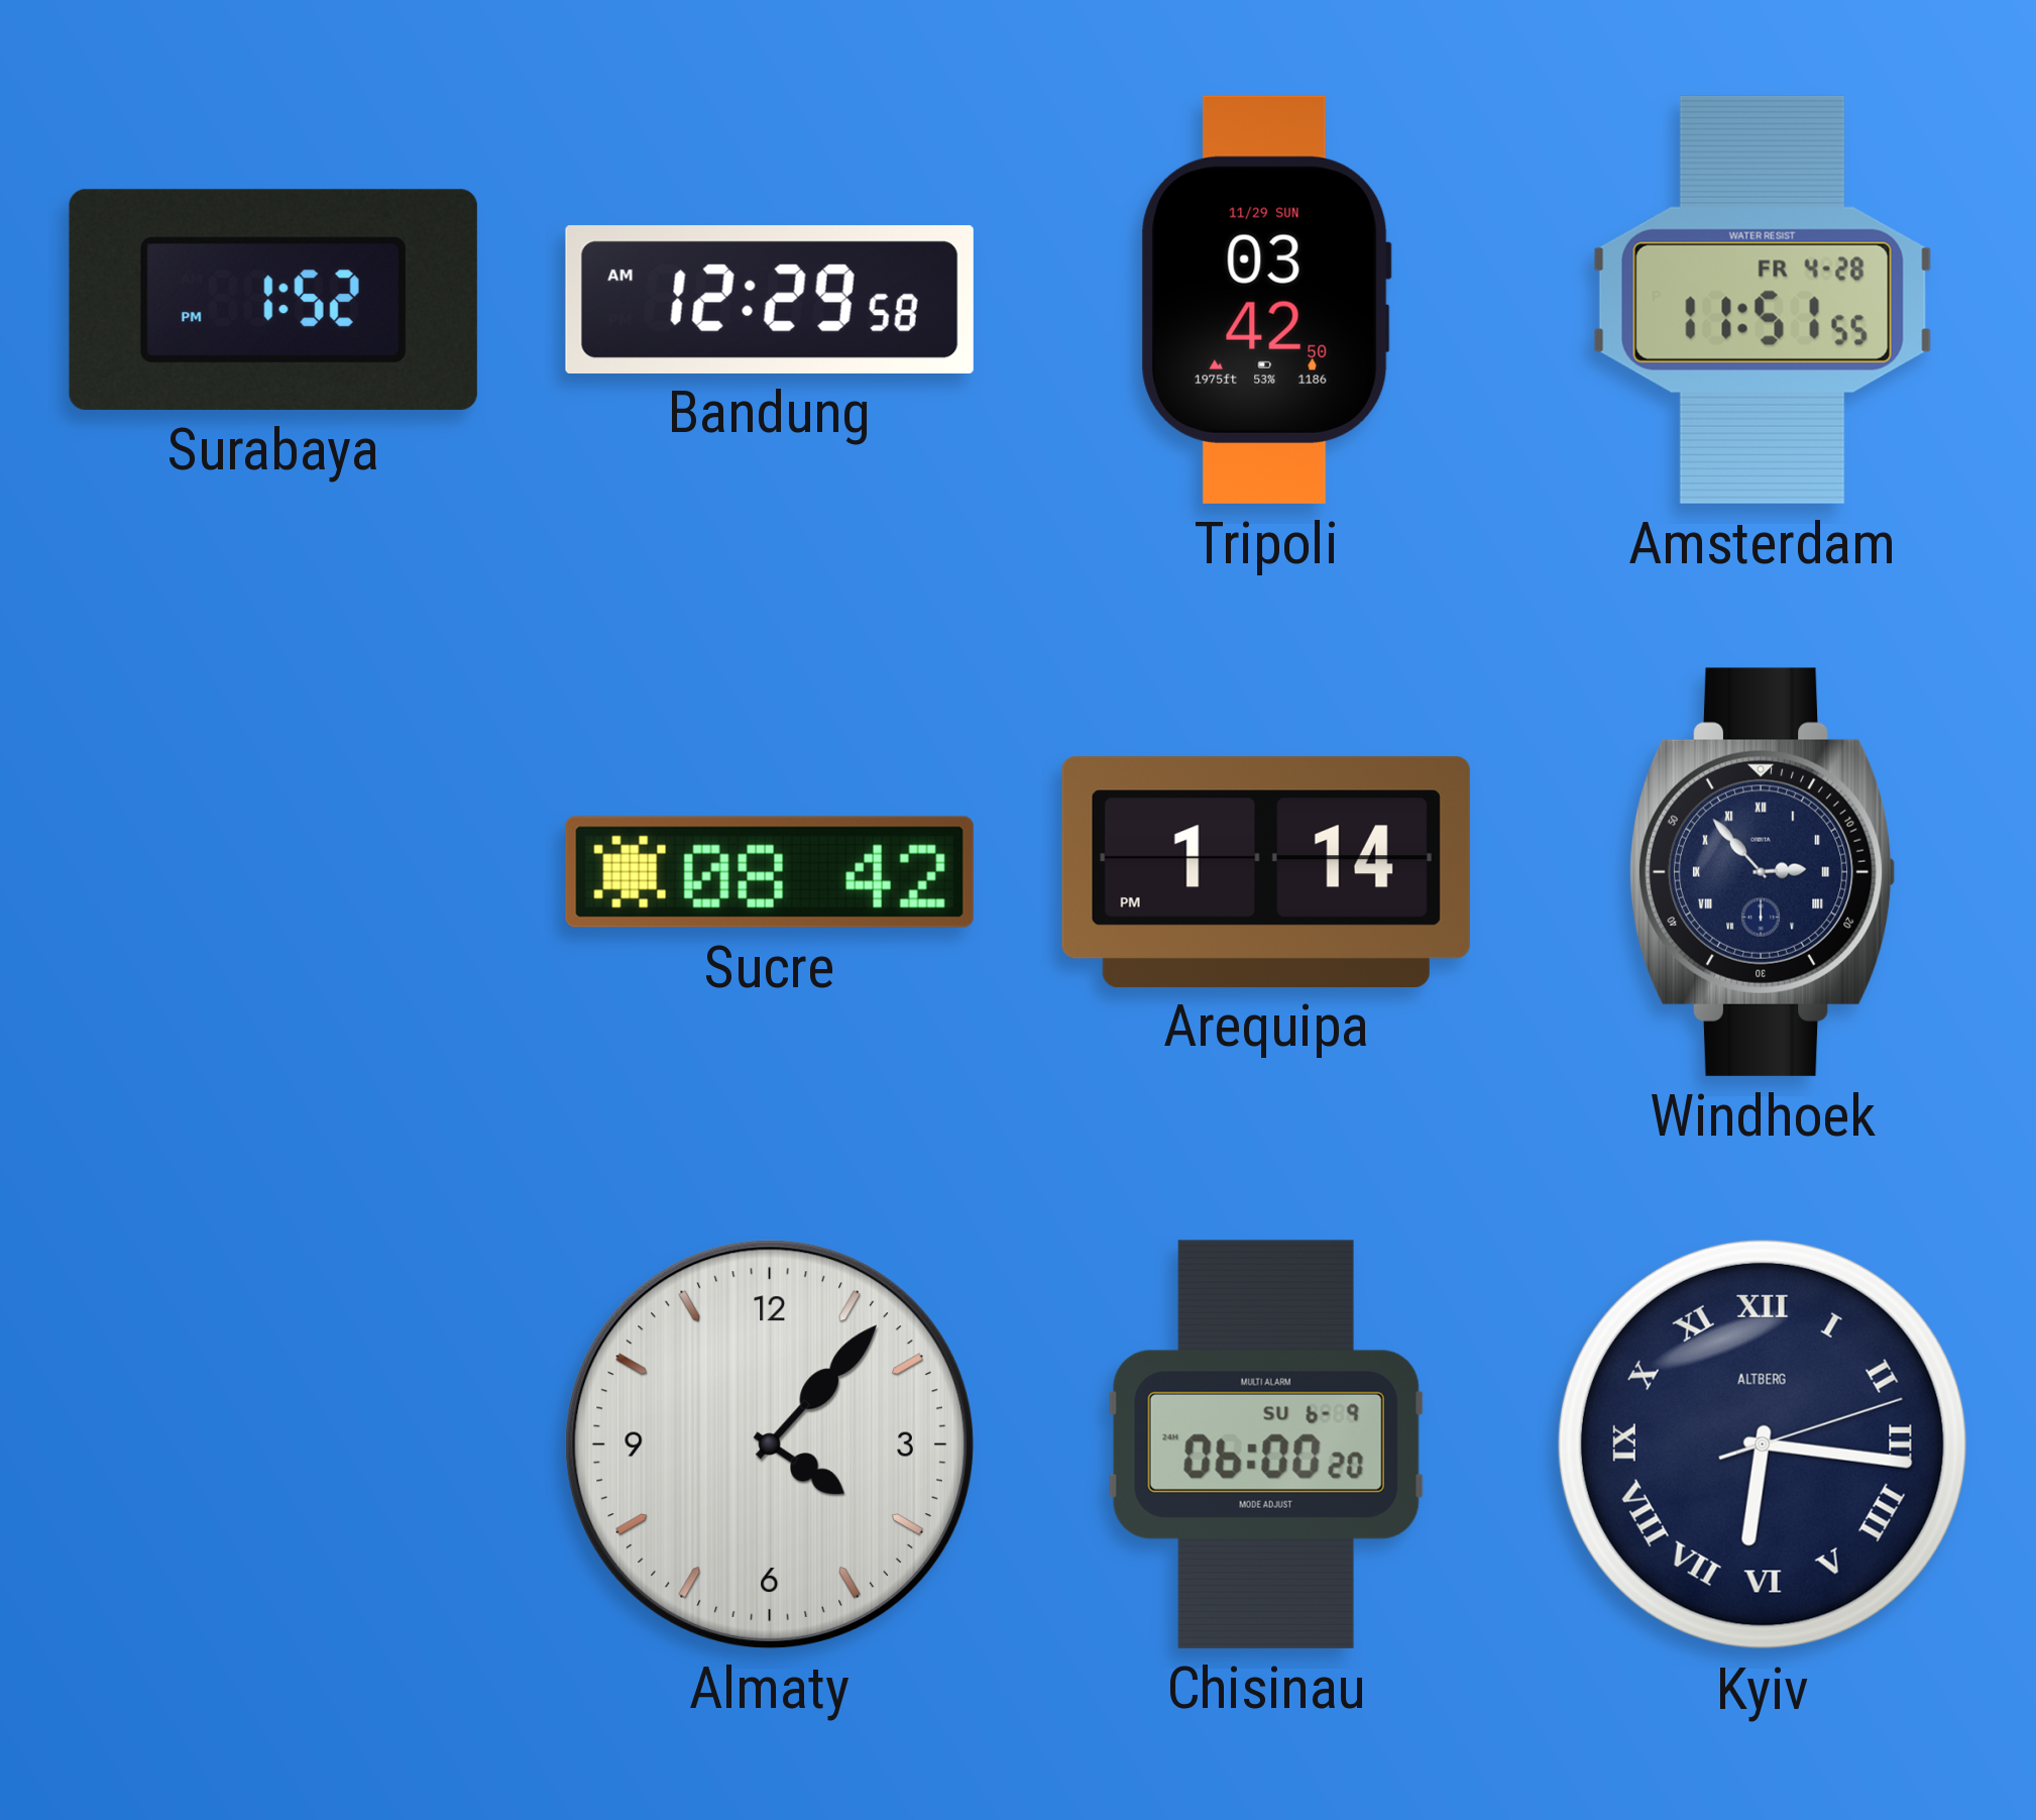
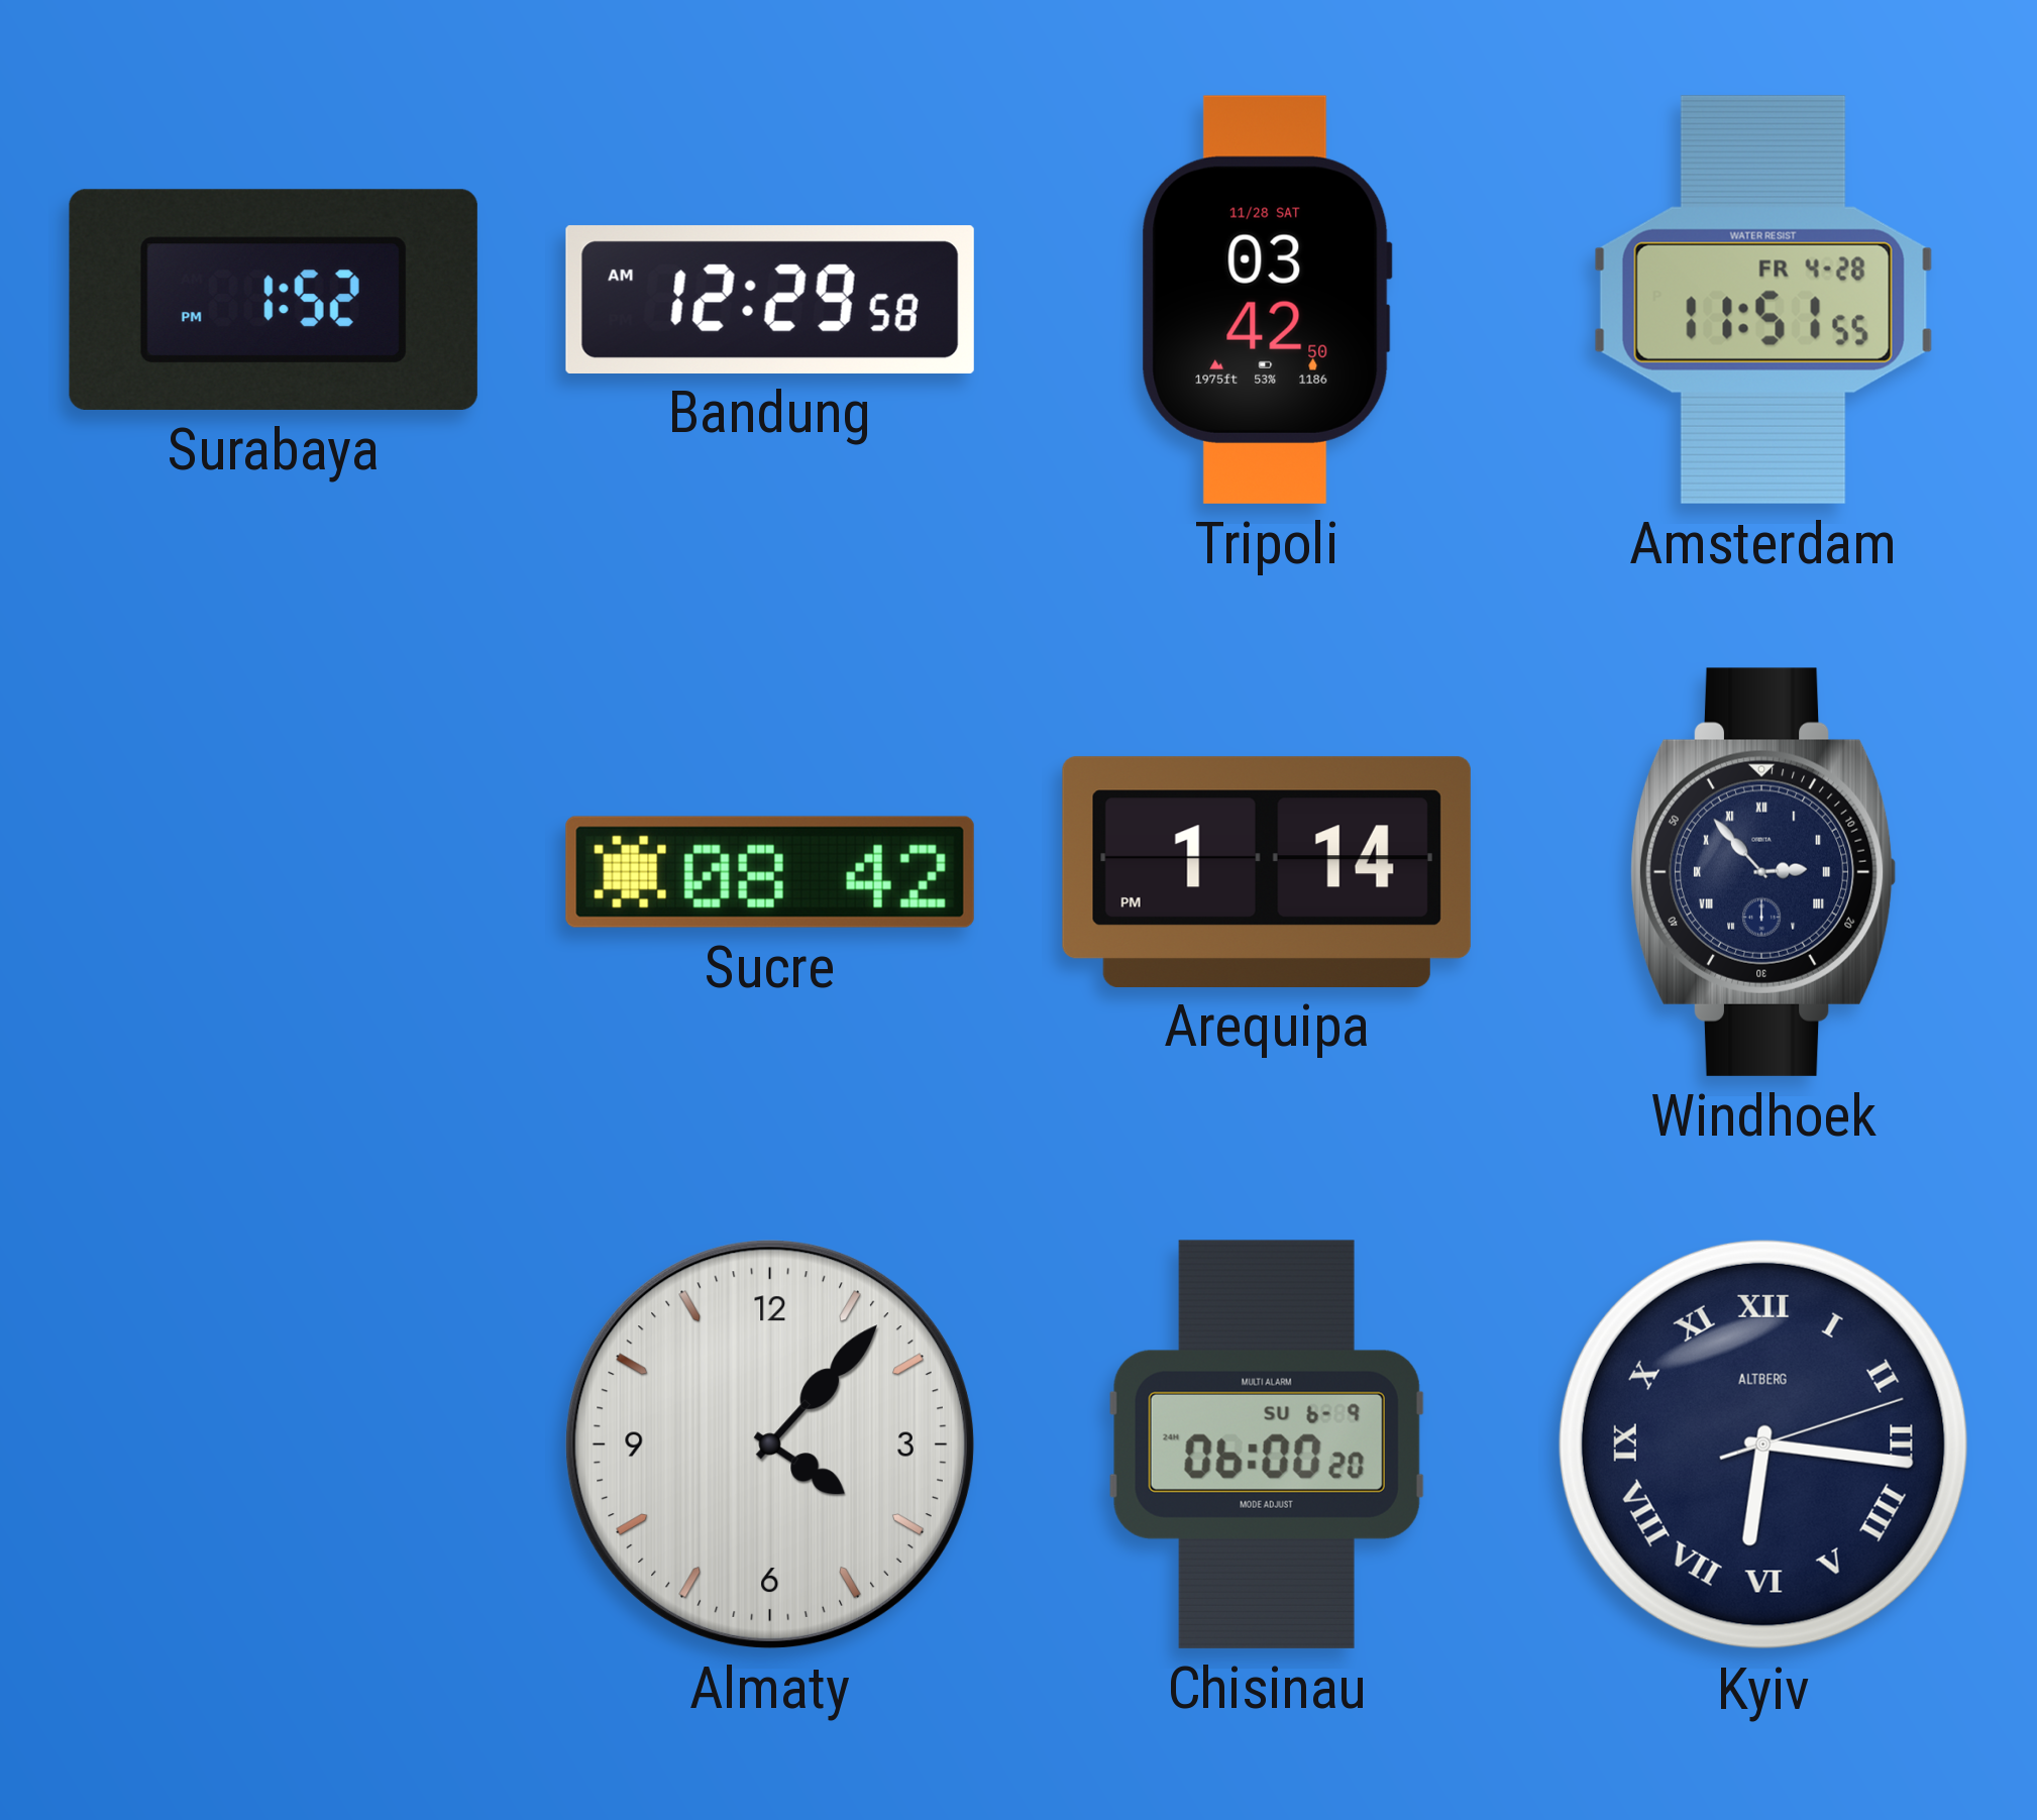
Tripoli date: 11/29 SUN -> 11/28 SAT
